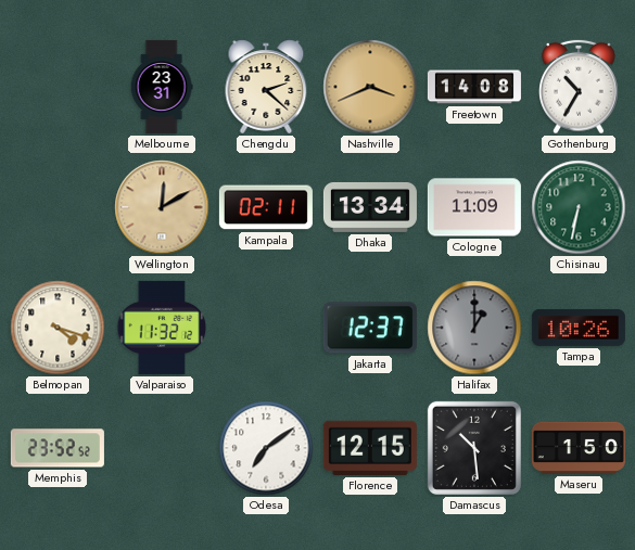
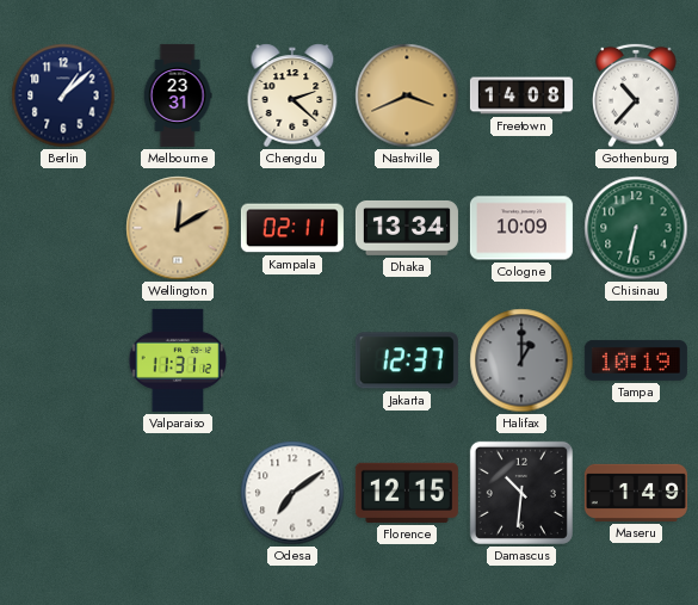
Berlin: none -> 1:08
Gothenburg: 10:35 -> 10:37
Cologne: 11:09 -> 10:09
Belmopan: 4:18 -> none
Valparaiso: 11:32 -> 11:31
Tampa: 10:26 -> 10:19
Memphis: 23:52 -> none
Damascus: 10:29 -> 10:31
Maseru: 1:50 -> 1:49
